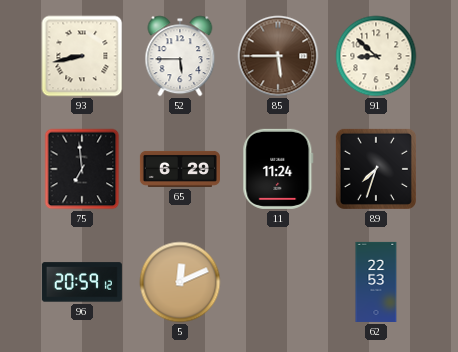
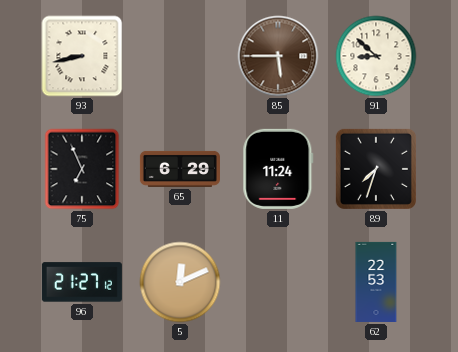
52: 5:45 -> none
75: 6:59 -> 6:56
96: 20:59 -> 21:27
